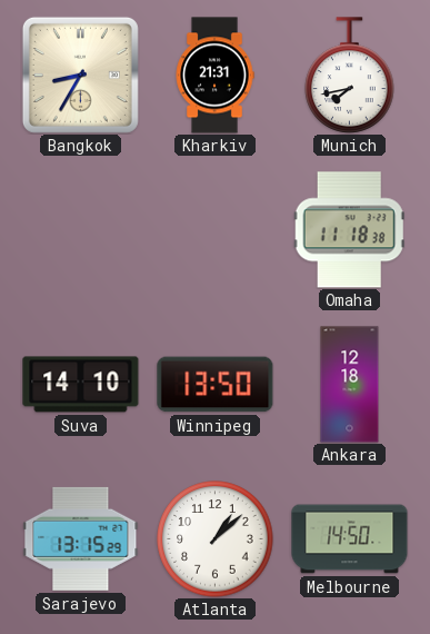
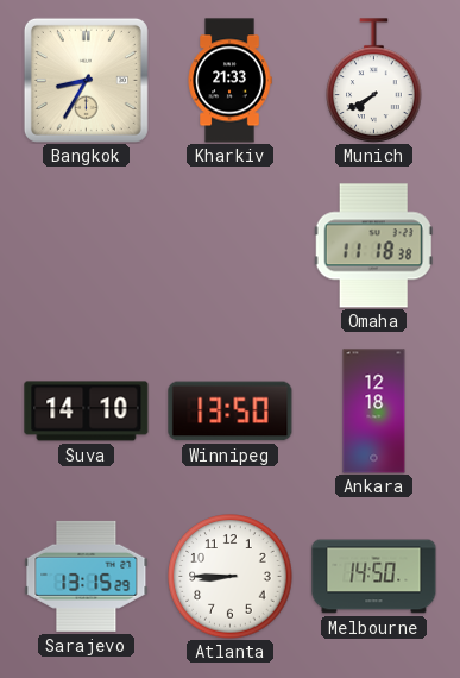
Kharkiv: 21:31 -> 21:33
Munich: 7:43 -> 7:40
Atlanta: 1:08 -> 8:45
